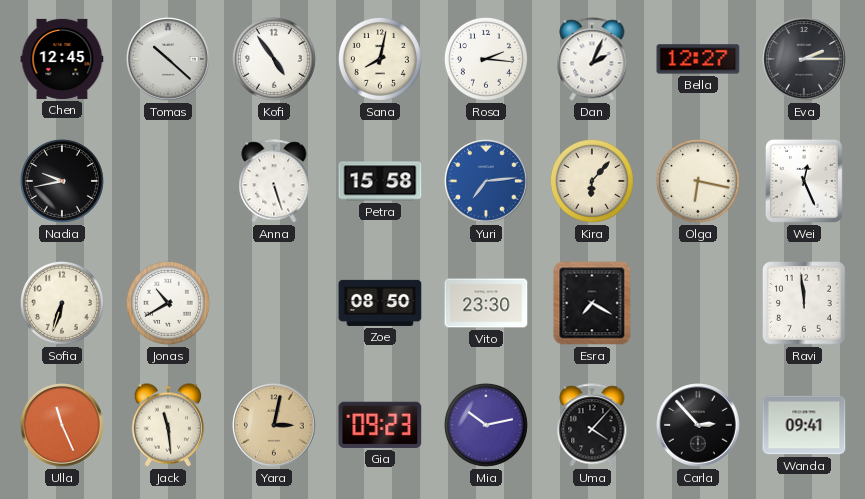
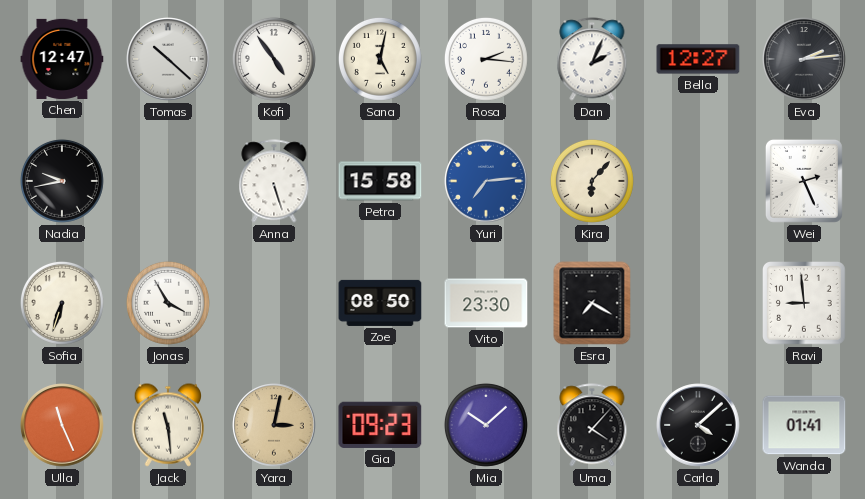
Chen: 12:45 -> 12:47
Sana: 8:02 -> 5:02
Eva: 2:15 -> 2:14
Olga: 6:17 -> none
Wei: 12:26 -> 2:26
Jonas: 10:40 -> 3:55
Ravi: 11:59 -> 8:59
Mia: 10:13 -> 10:08
Carla: 2:53 -> 4:08
Wanda: 09:41 -> 01:41
